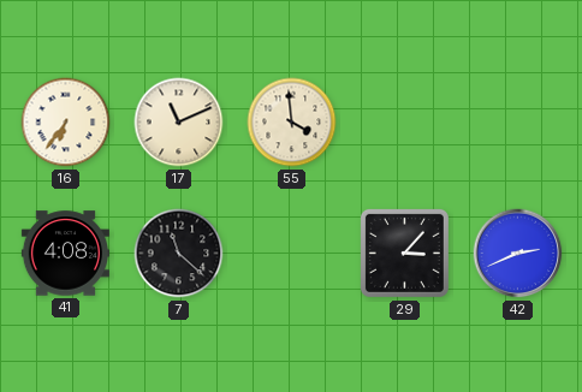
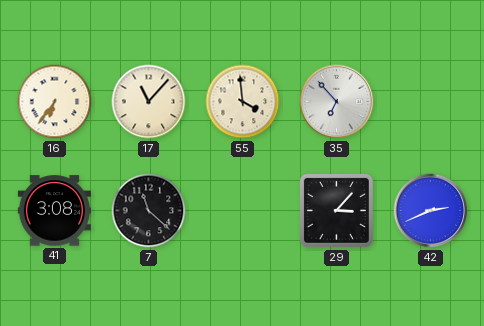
17: 11:11 -> 11:07
35: none -> 6:53
41: 4:08 -> 3:08
